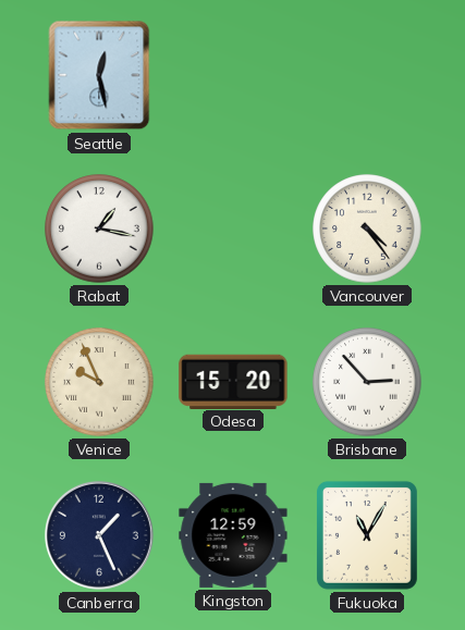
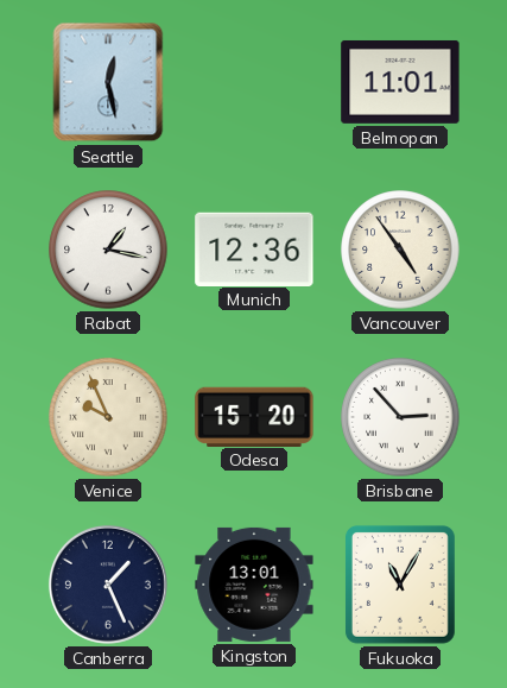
Belmopan: none -> 11:01
Munich: none -> 12:36
Vancouver: 4:24 -> 4:54
Kingston: 12:59 -> 13:01
